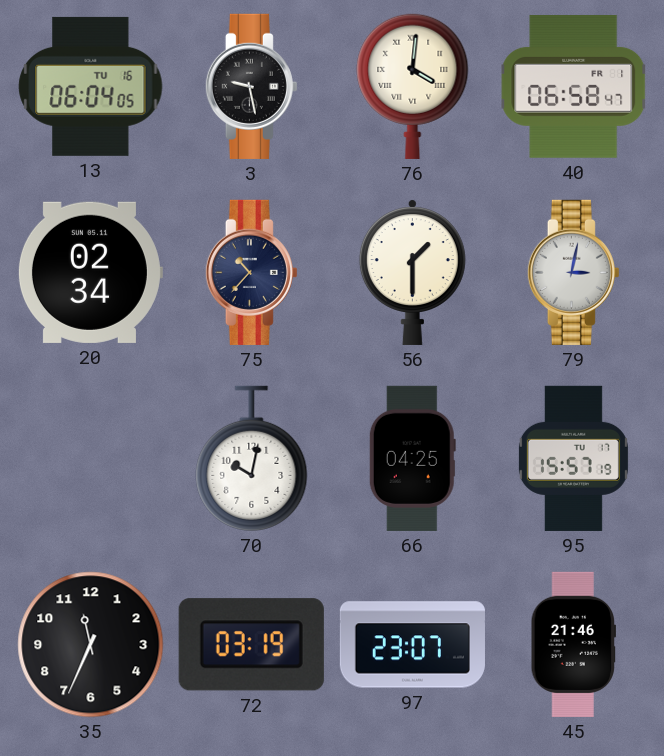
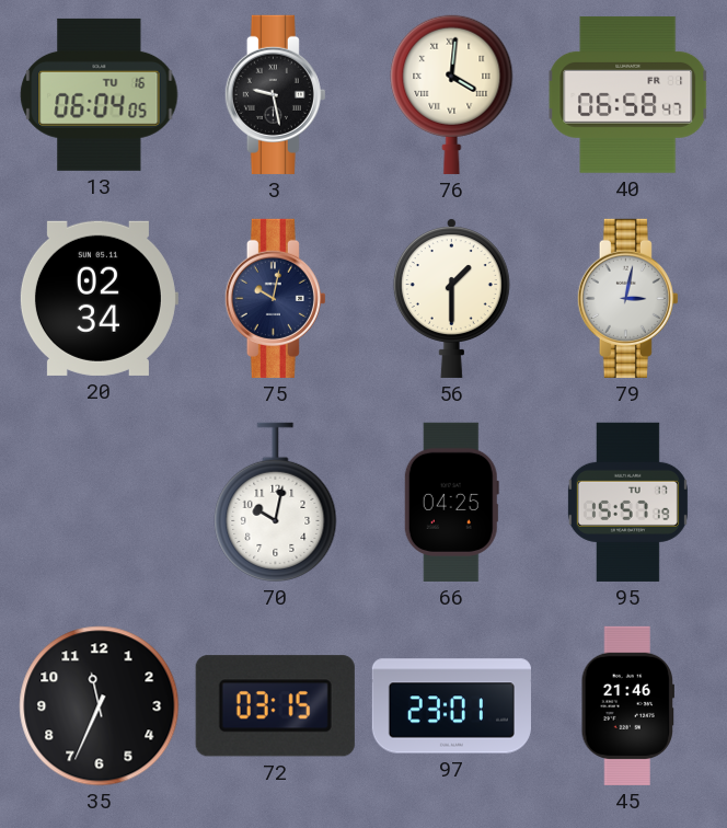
75: 10:37 -> 10:02
72: 03:19 -> 03:15
97: 23:07 -> 23:01
